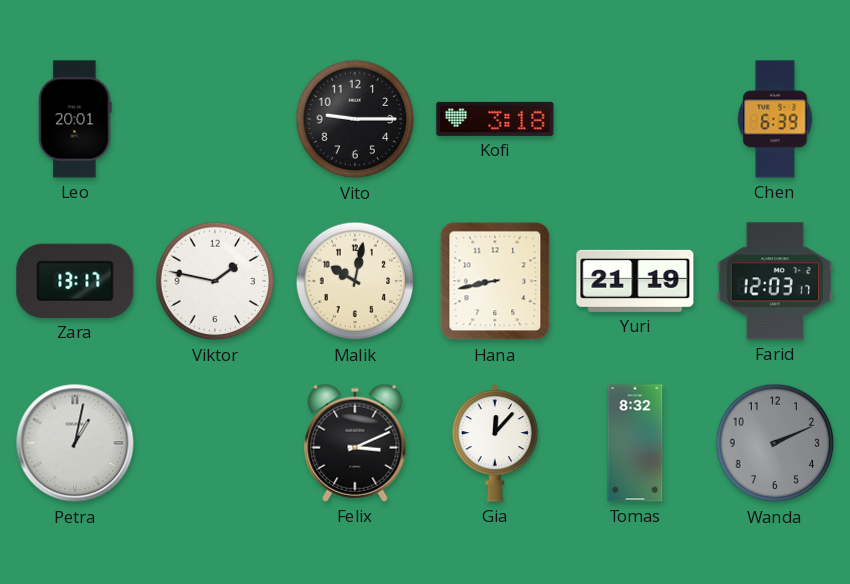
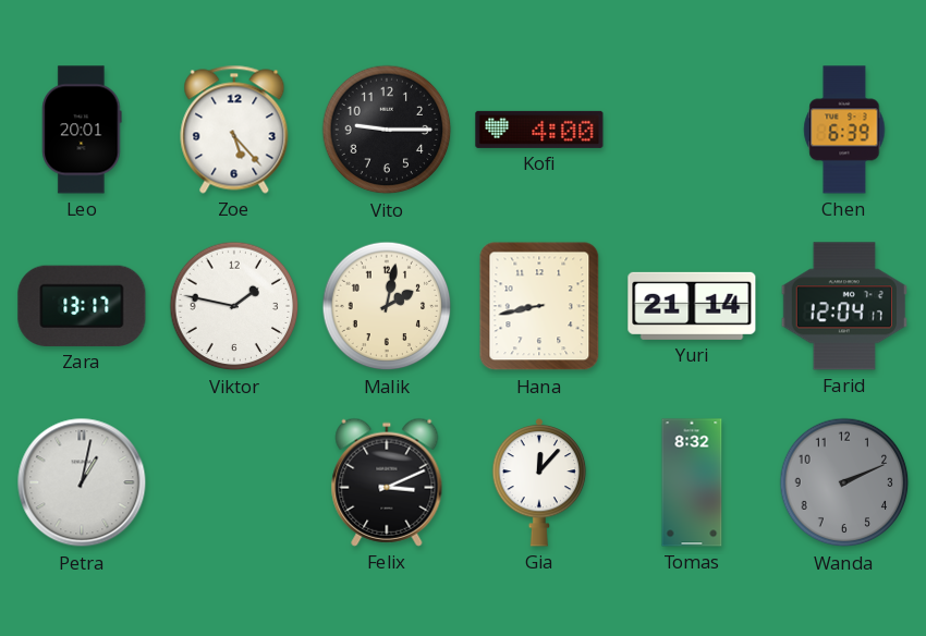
Zoe: none -> 5:23
Kofi: 3:18 -> 4:00
Malik: 10:02 -> 2:02
Yuri: 21:19 -> 21:14
Farid: 12:03 -> 12:04
